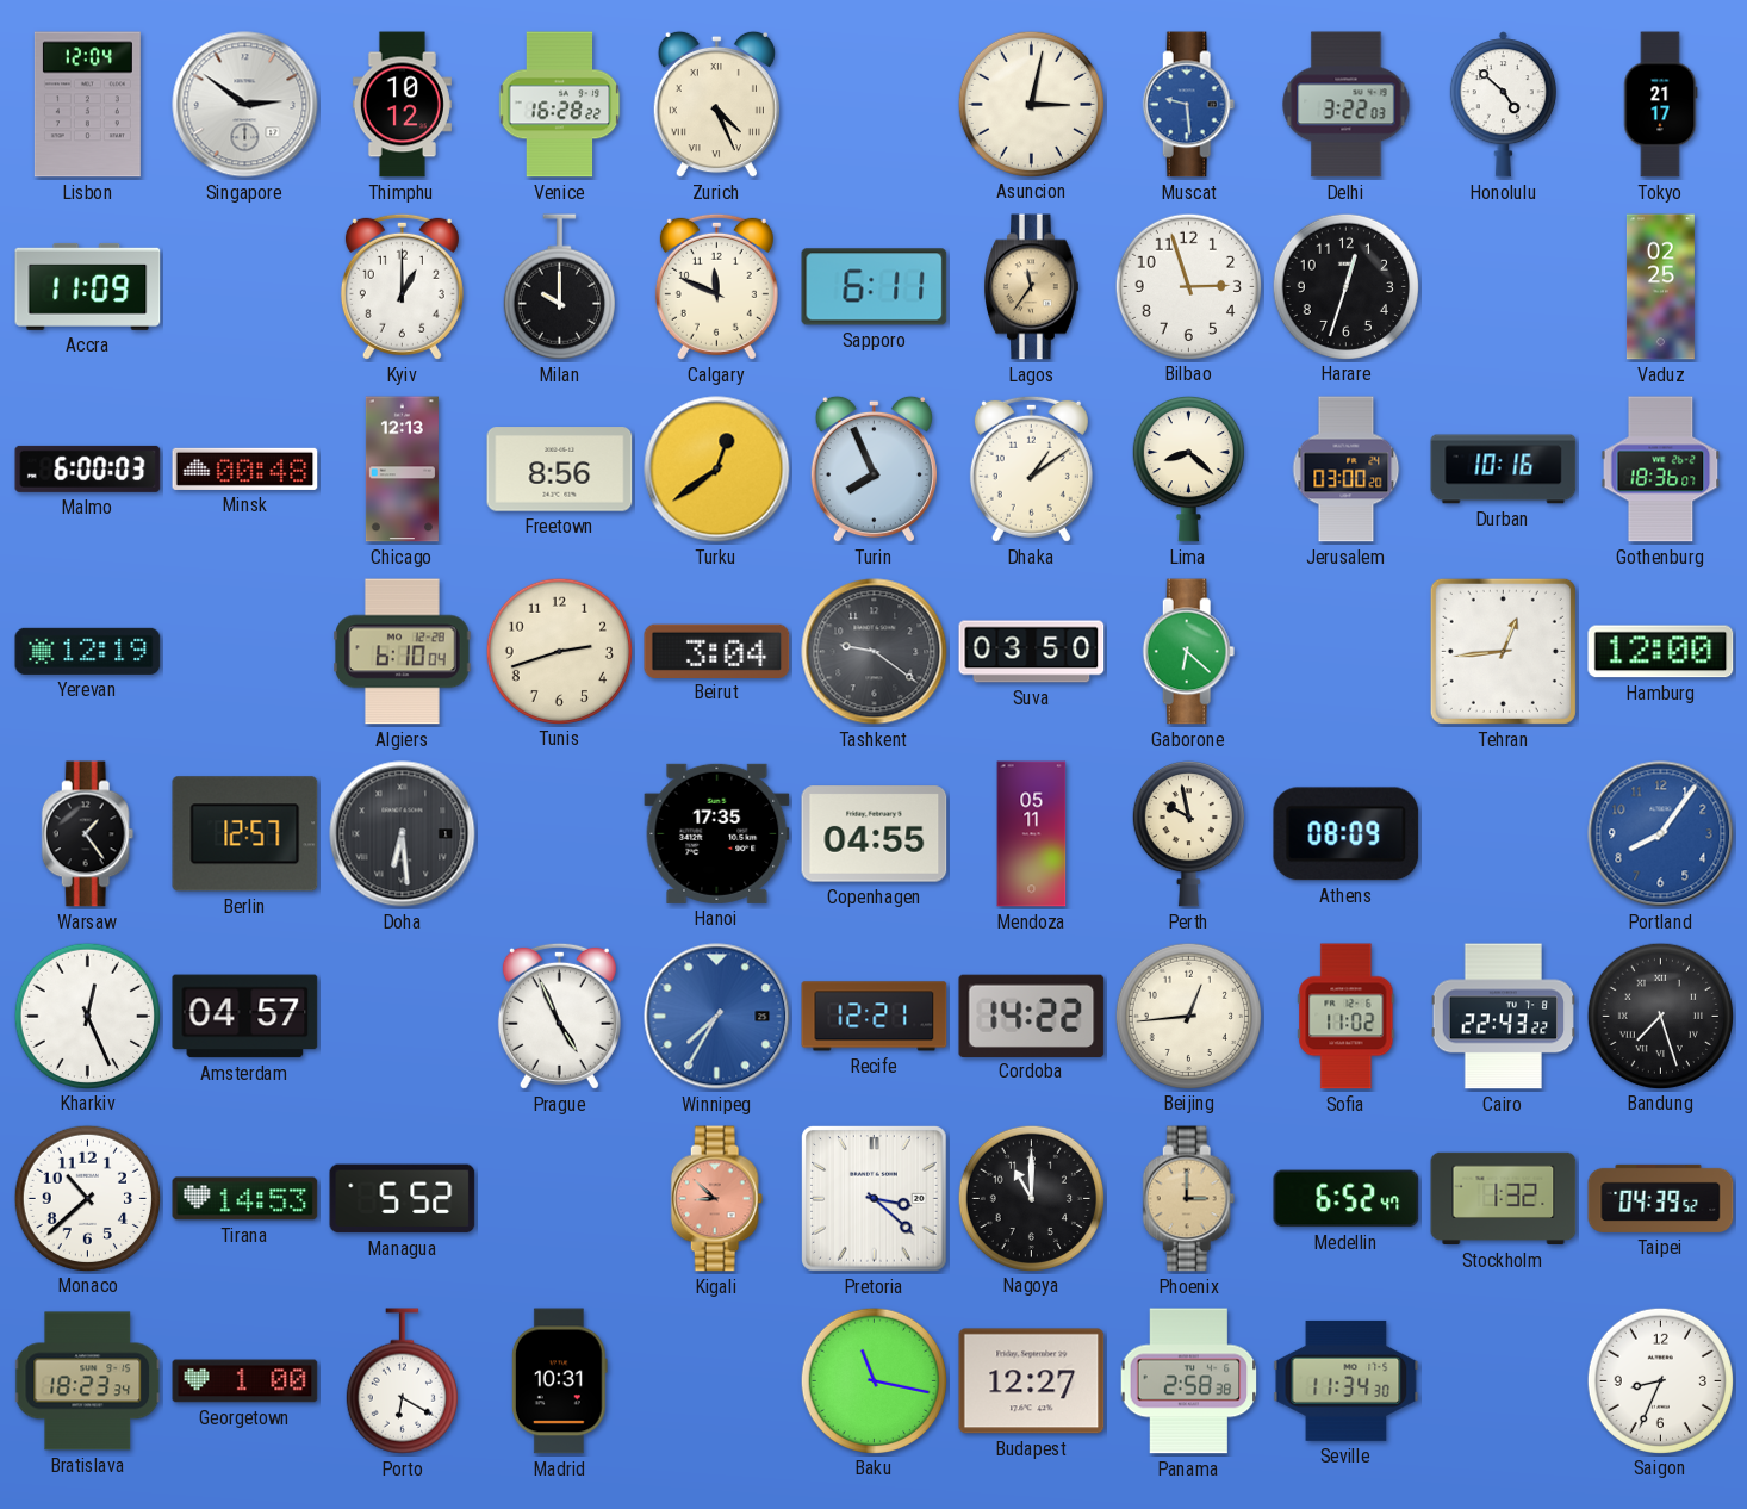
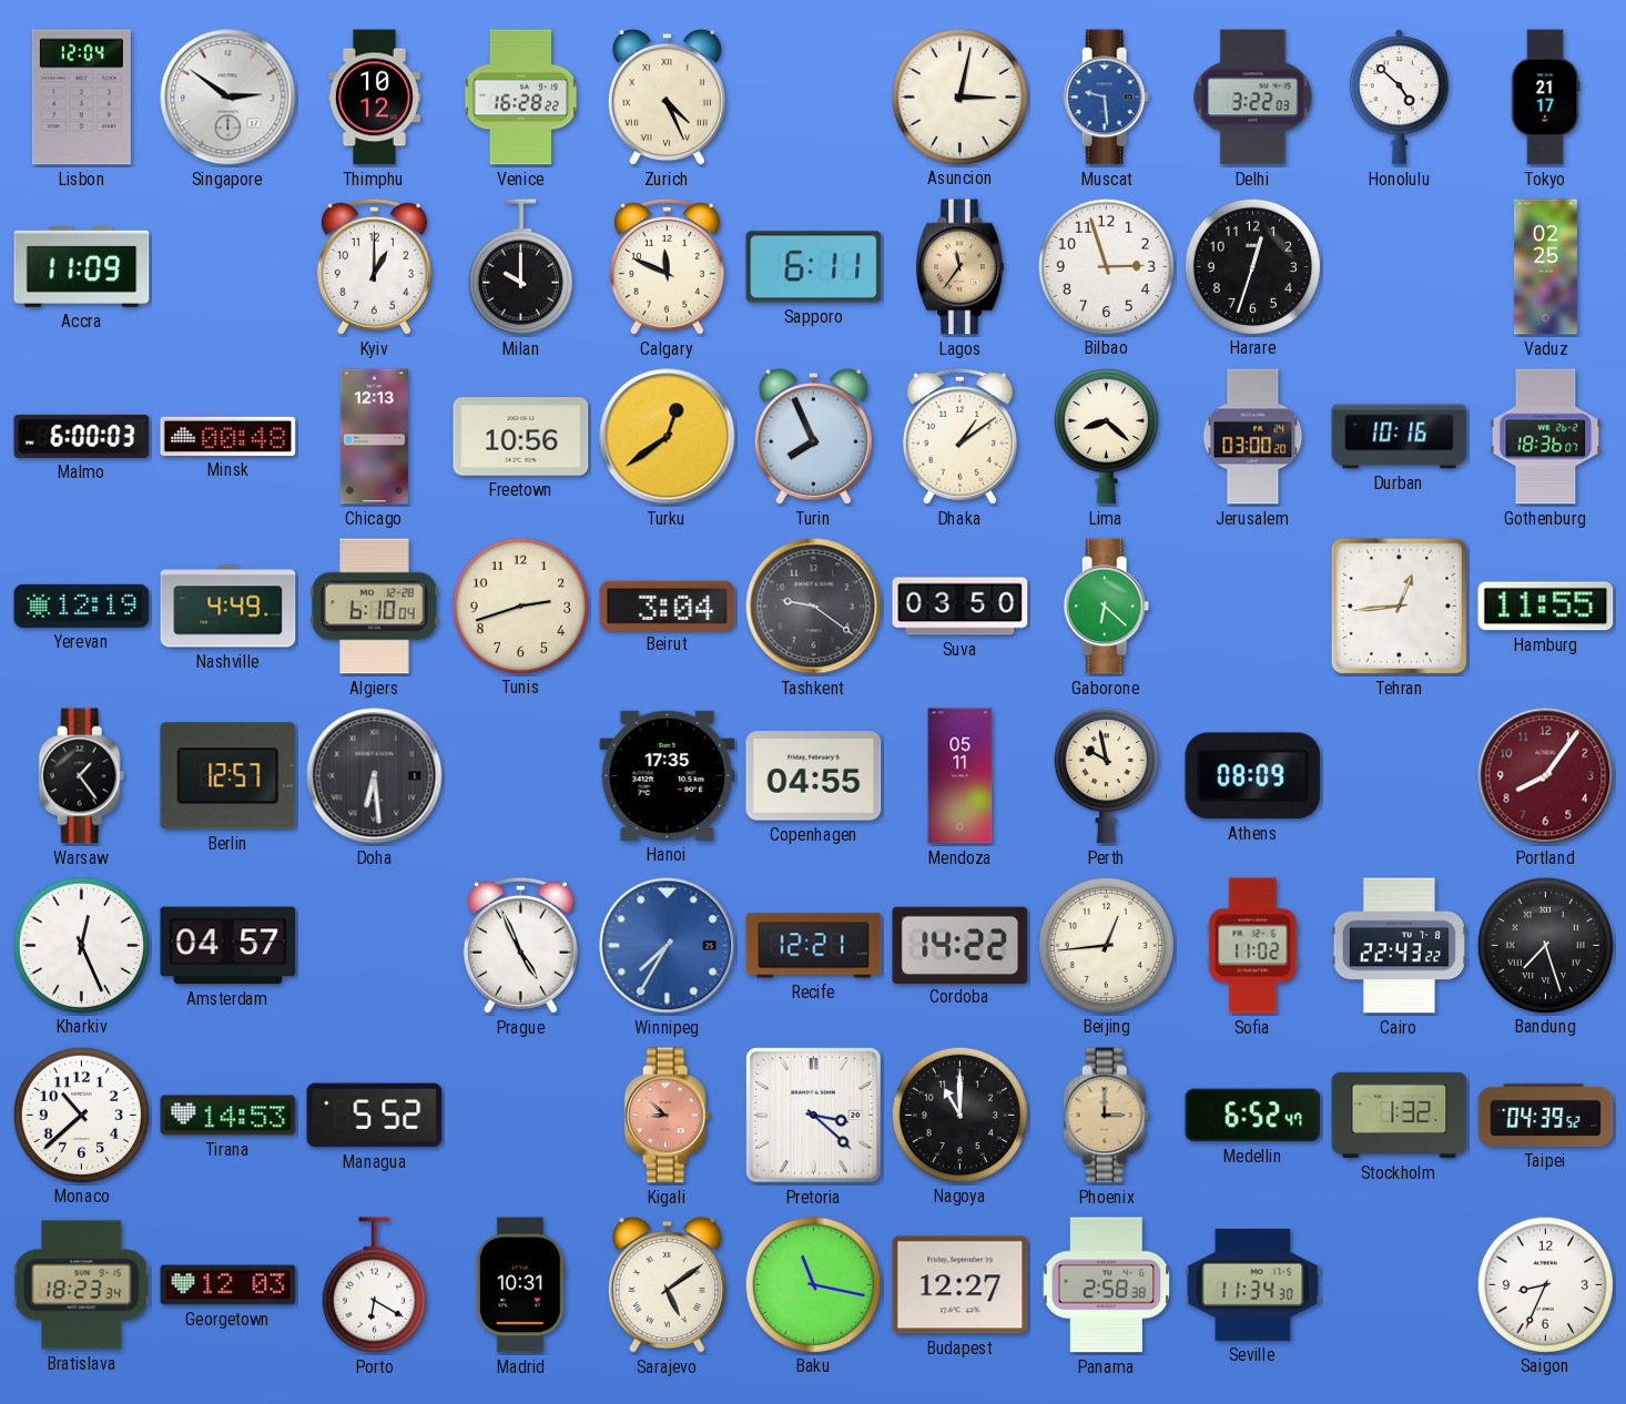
Freetown: 8:56 -> 10:56
Nashville: none -> 4:49
Hamburg: 12:00 -> 11:55
Portland dial: blue -> burgundy
Georgetown: 1:00 -> 12:03
Sarajevo: none -> 5:09
